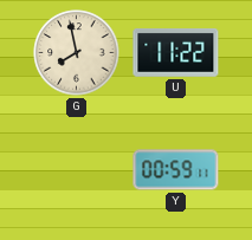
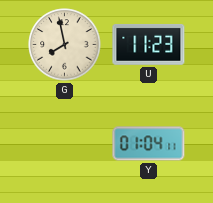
U: 11:22 -> 11:23
Y: 00:59 -> 01:04
